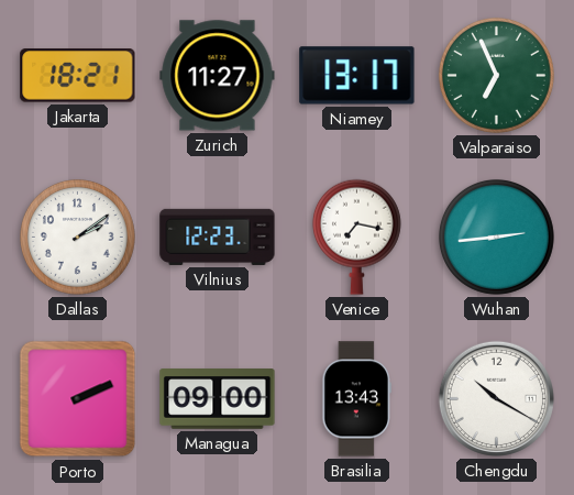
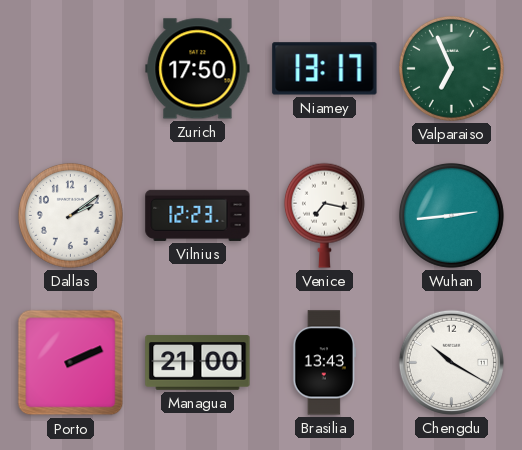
Jakarta: 18:21 -> none
Zurich: 11:27 -> 17:50
Managua: 09:00 -> 21:00
